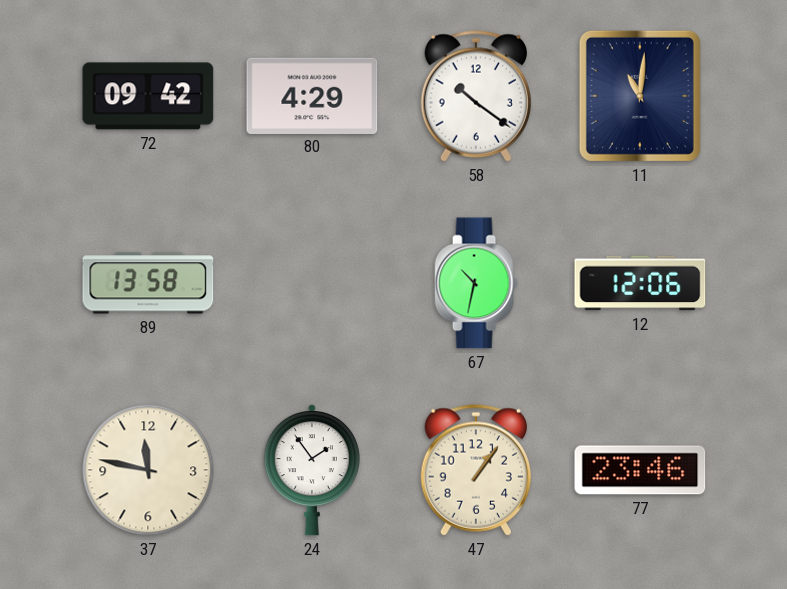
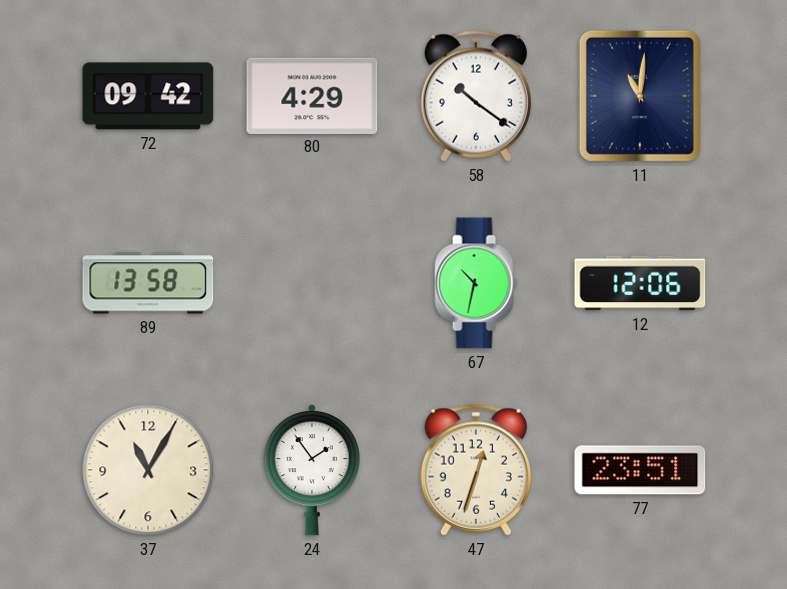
37: 11:47 -> 11:05
47: 1:06 -> 12:33
77: 23:46 -> 23:51
